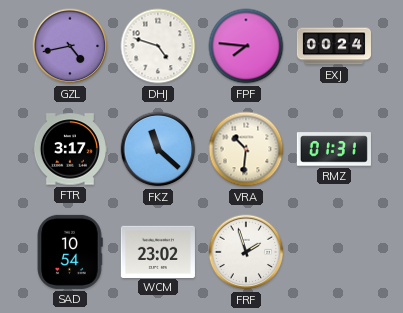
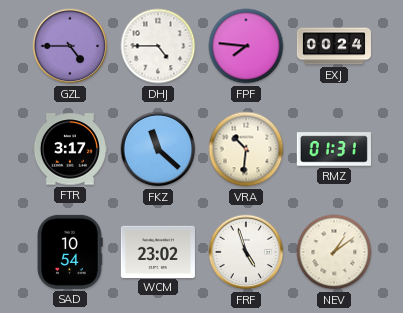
GZL: 4:43 -> 4:45
DHJ: 4:48 -> 4:45
FRF: 1:57 -> 4:57
NEV: none -> 1:09
